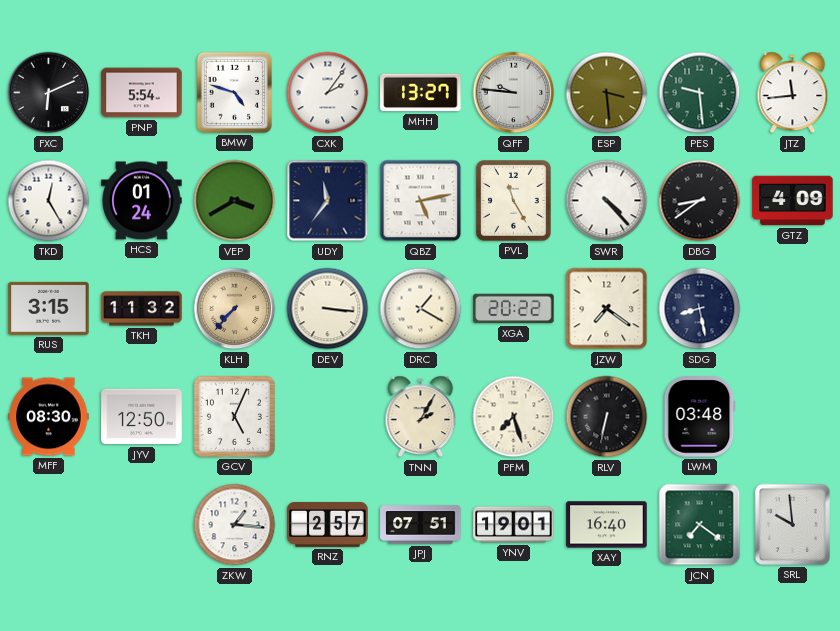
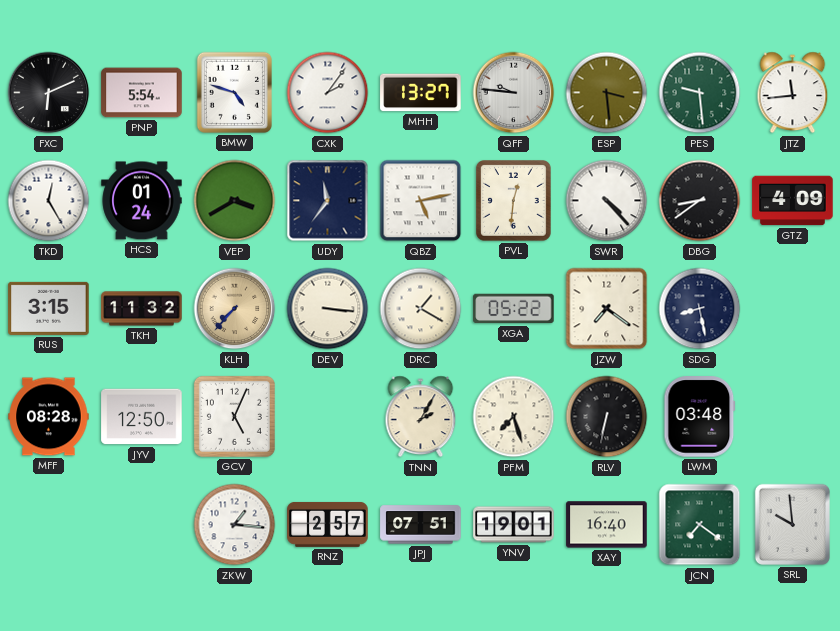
PVL: 11:25 -> 12:31
XGA: 20:22 -> 05:22
MFF: 08:30 -> 08:28
